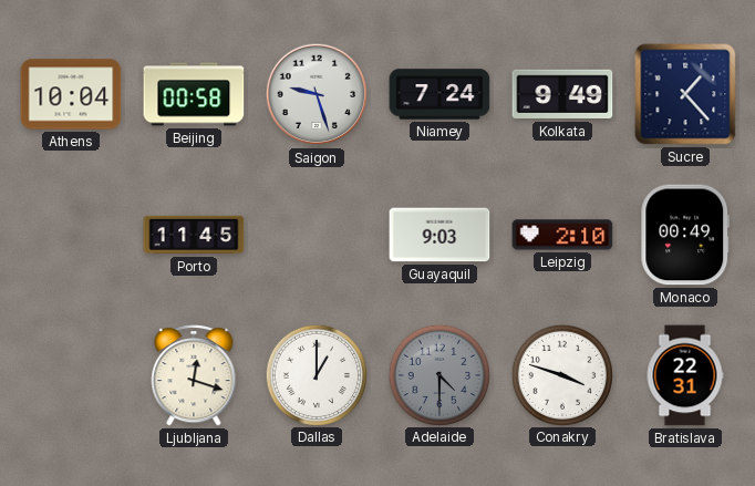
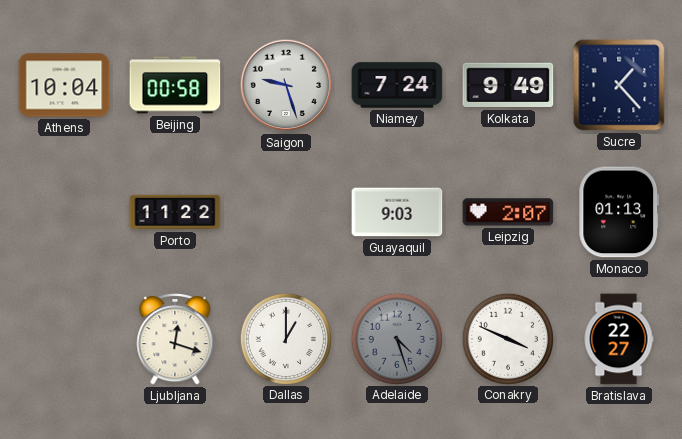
Porto: 11:45 -> 11:22
Leipzig: 2:10 -> 2:07
Monaco: 00:49 -> 01:13
Adelaide: 4:30 -> 4:27
Conakry: 3:48 -> 3:49
Bratislava: 22:31 -> 22:27
